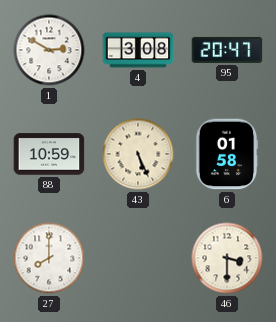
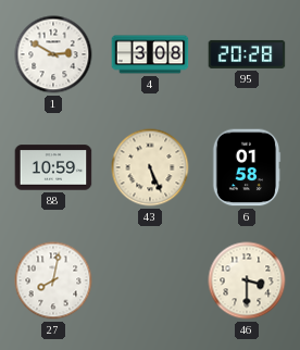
95: 20:47 -> 20:28
27: 8:00 -> 8:02
